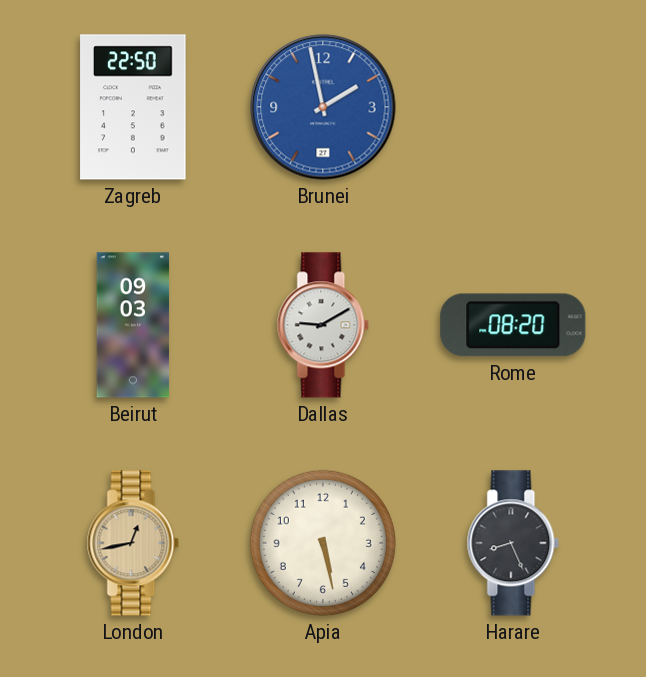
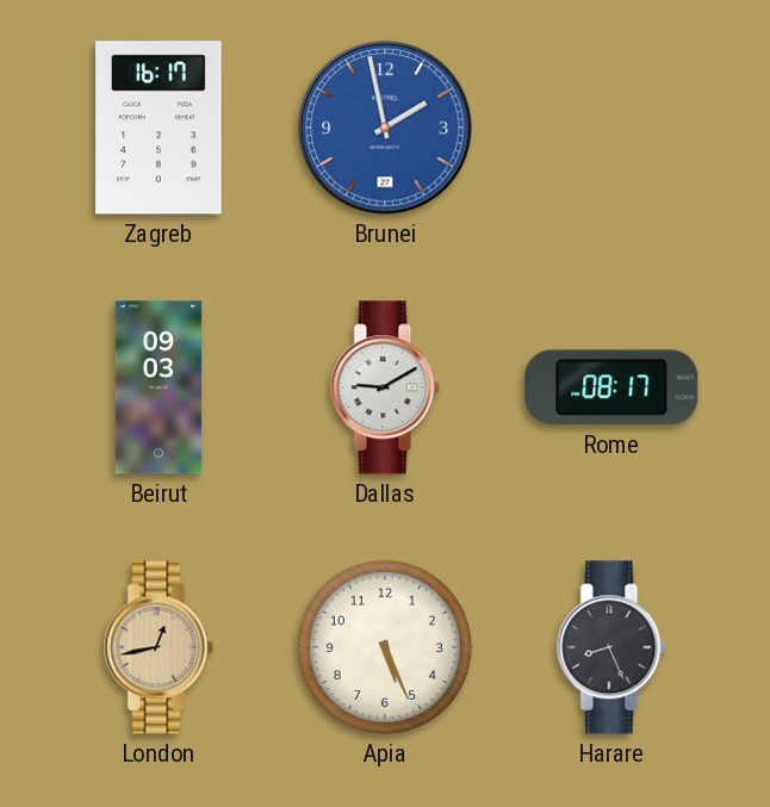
Zagreb: 22:50 -> 16:17
Rome: 08:20 -> 08:17
Apia: 5:28 -> 5:26
